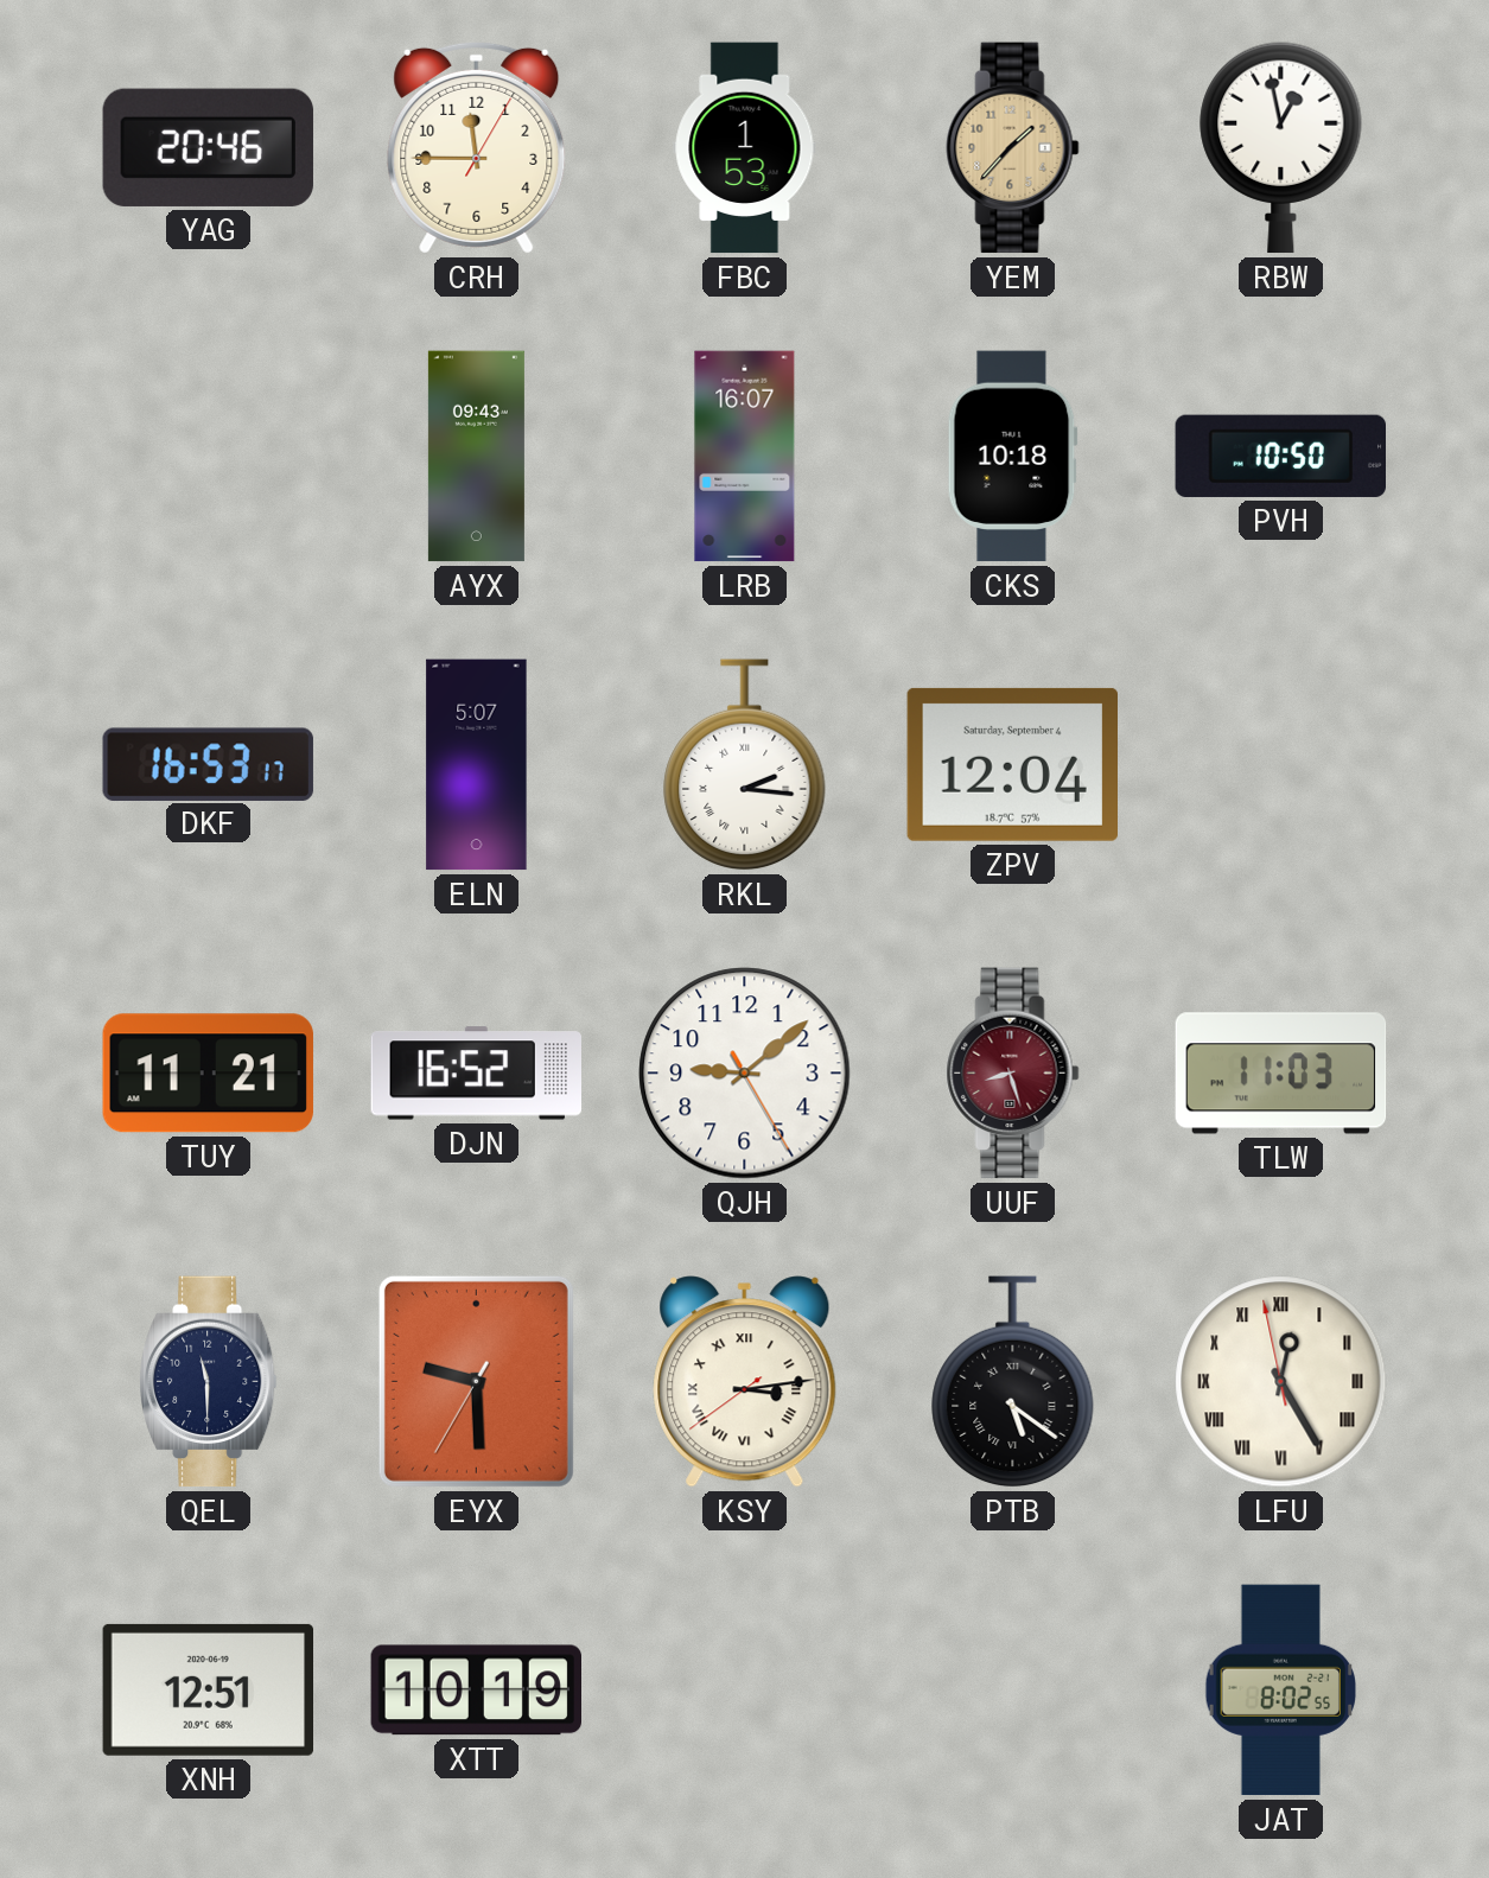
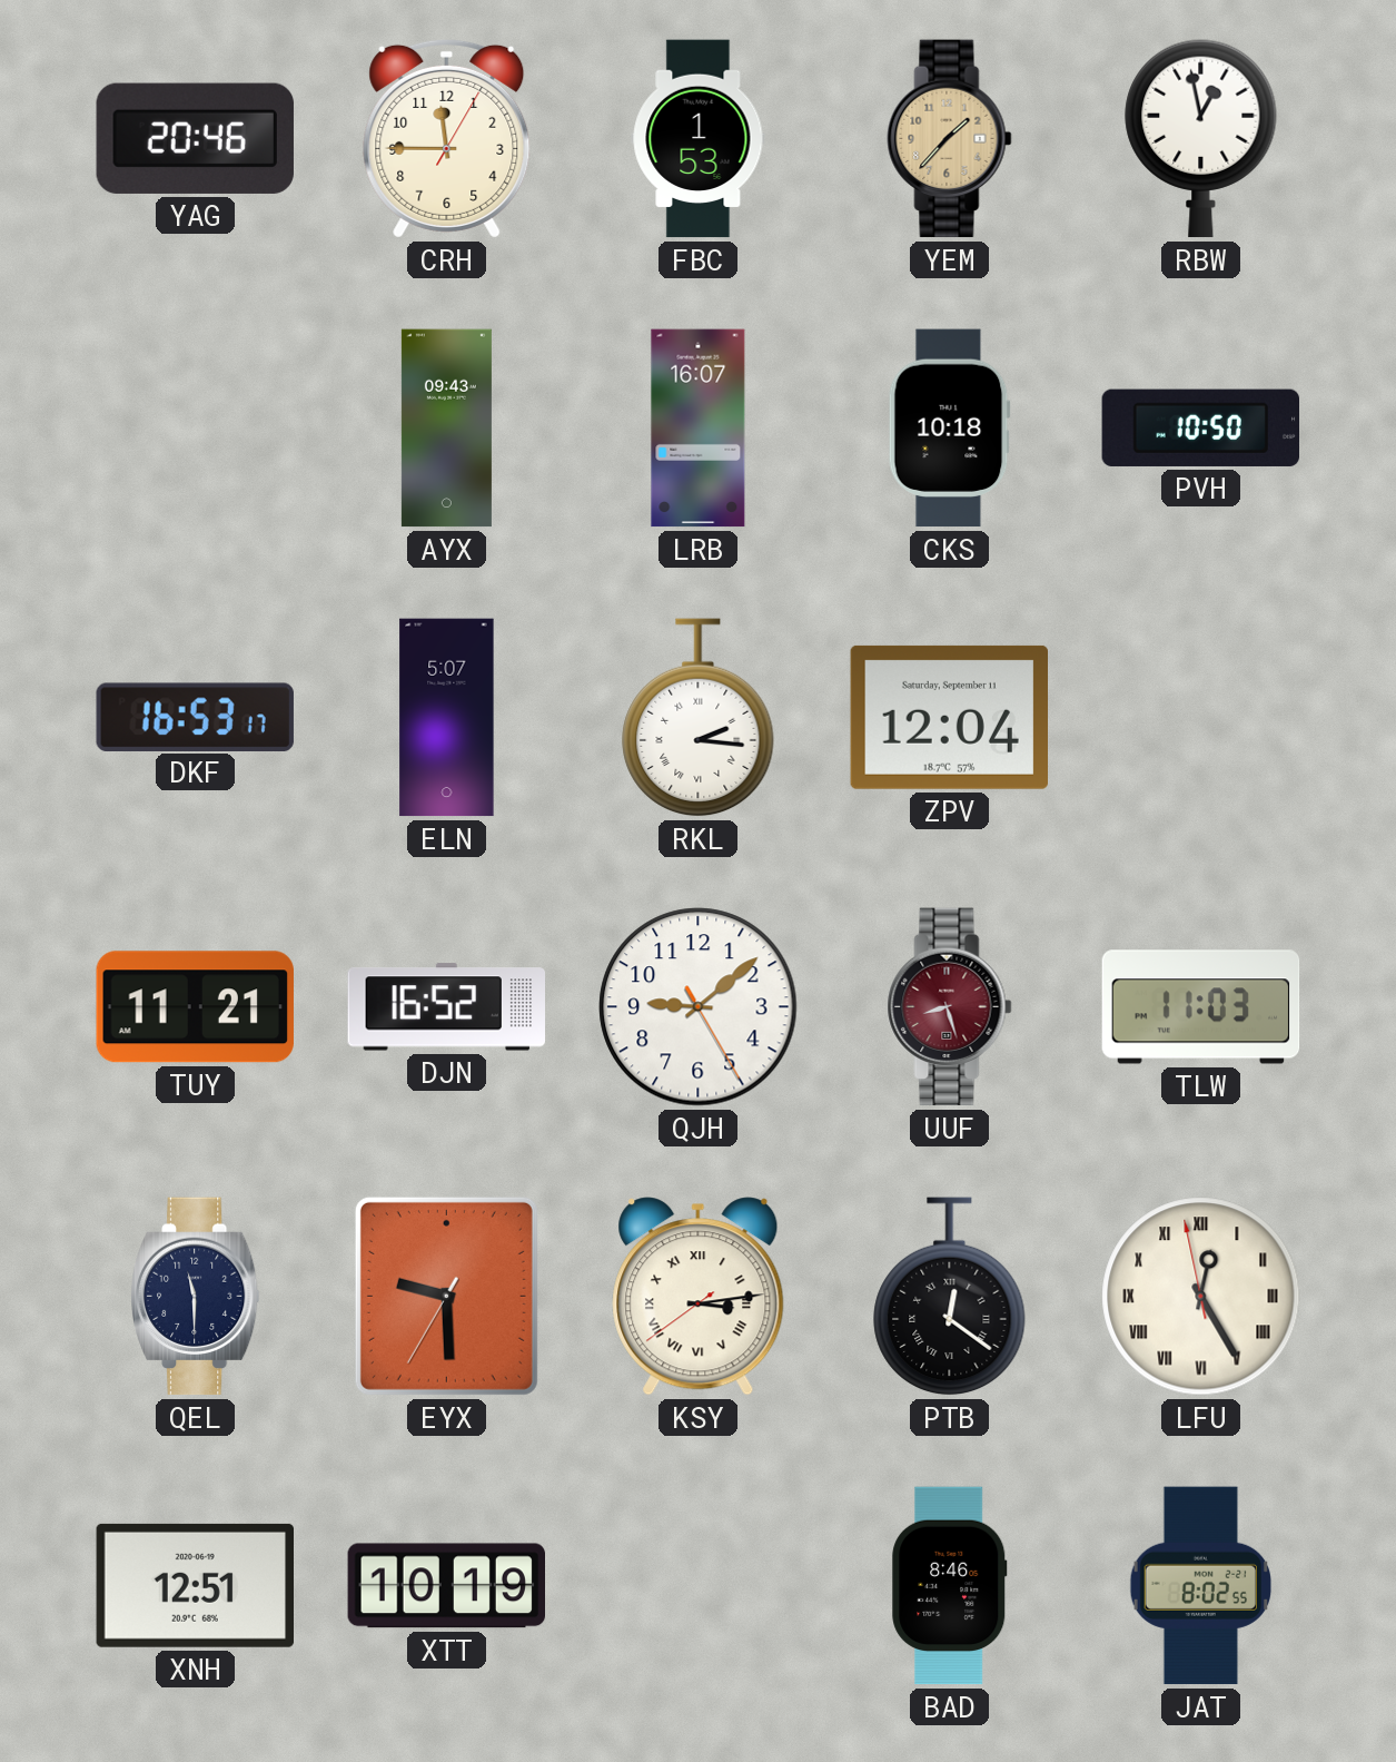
ZPV date: Saturday, September 4 -> Saturday, September 11
PTB: 5:21 -> 12:21
BAD: none -> 8:46
